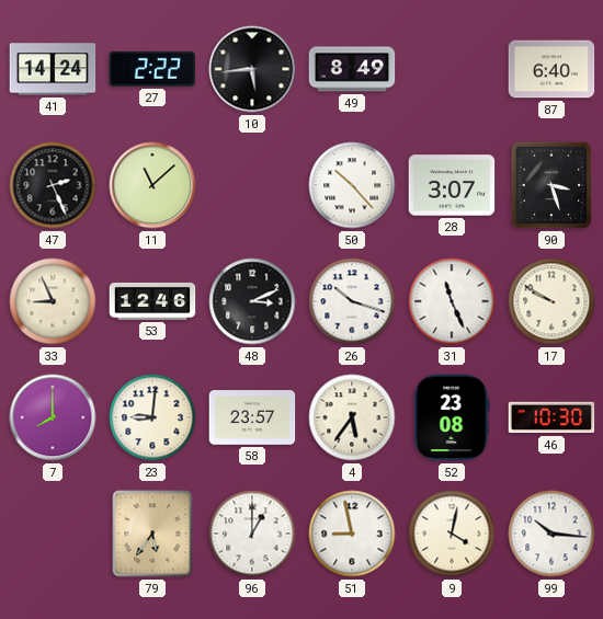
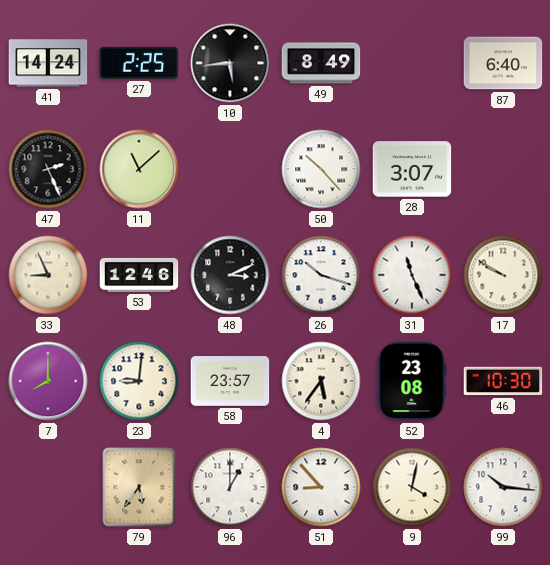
27: 2:22 -> 2:25
90: 3:27 -> none
51: 8:58 -> 8:53
